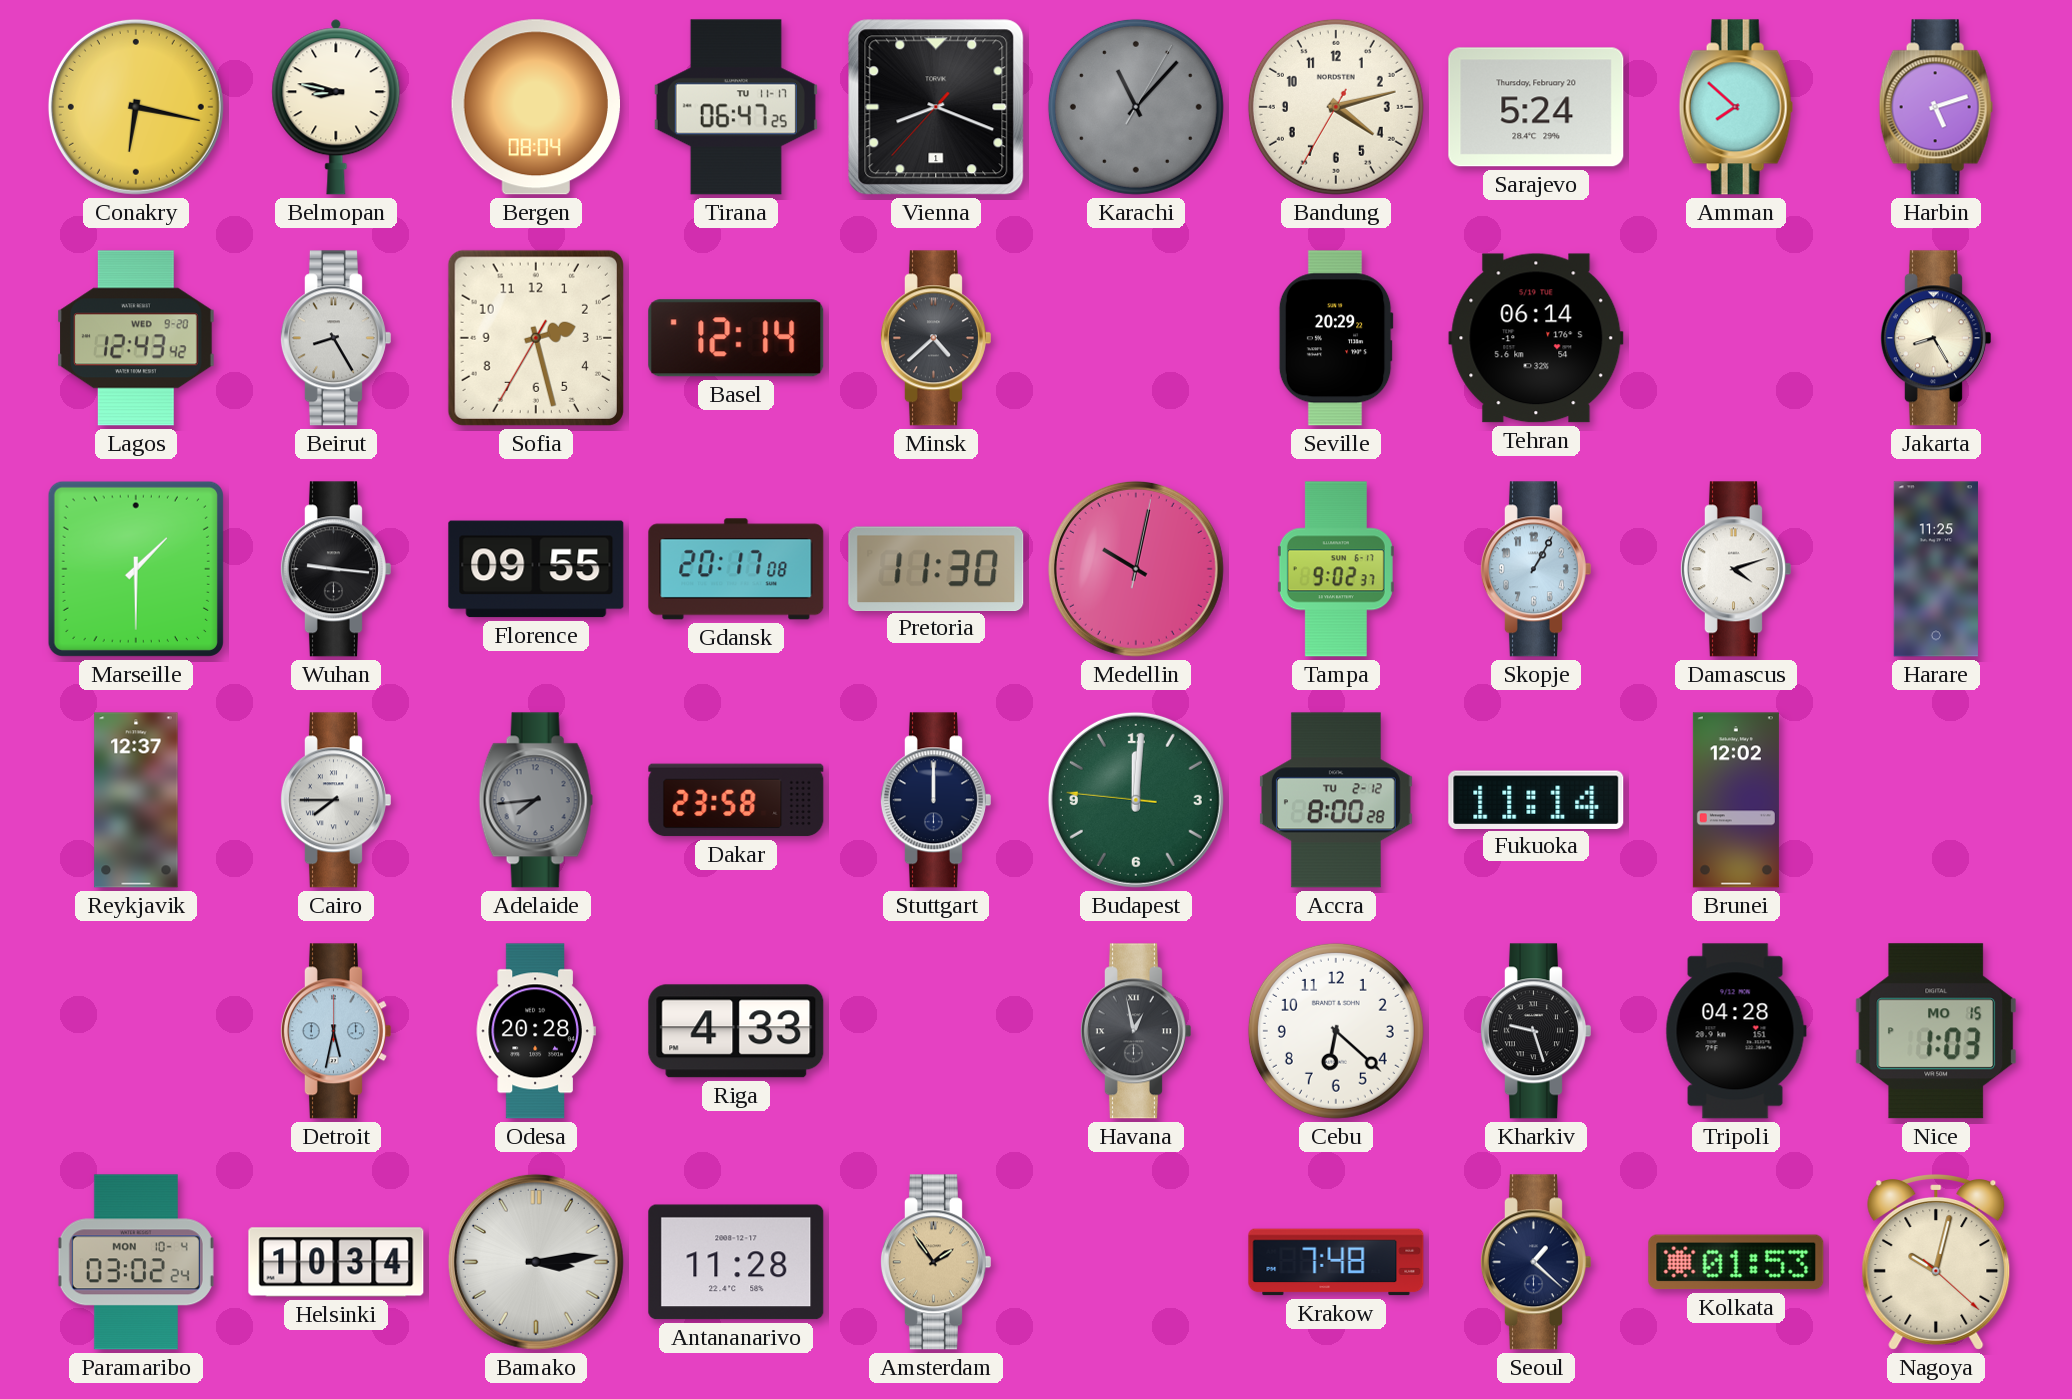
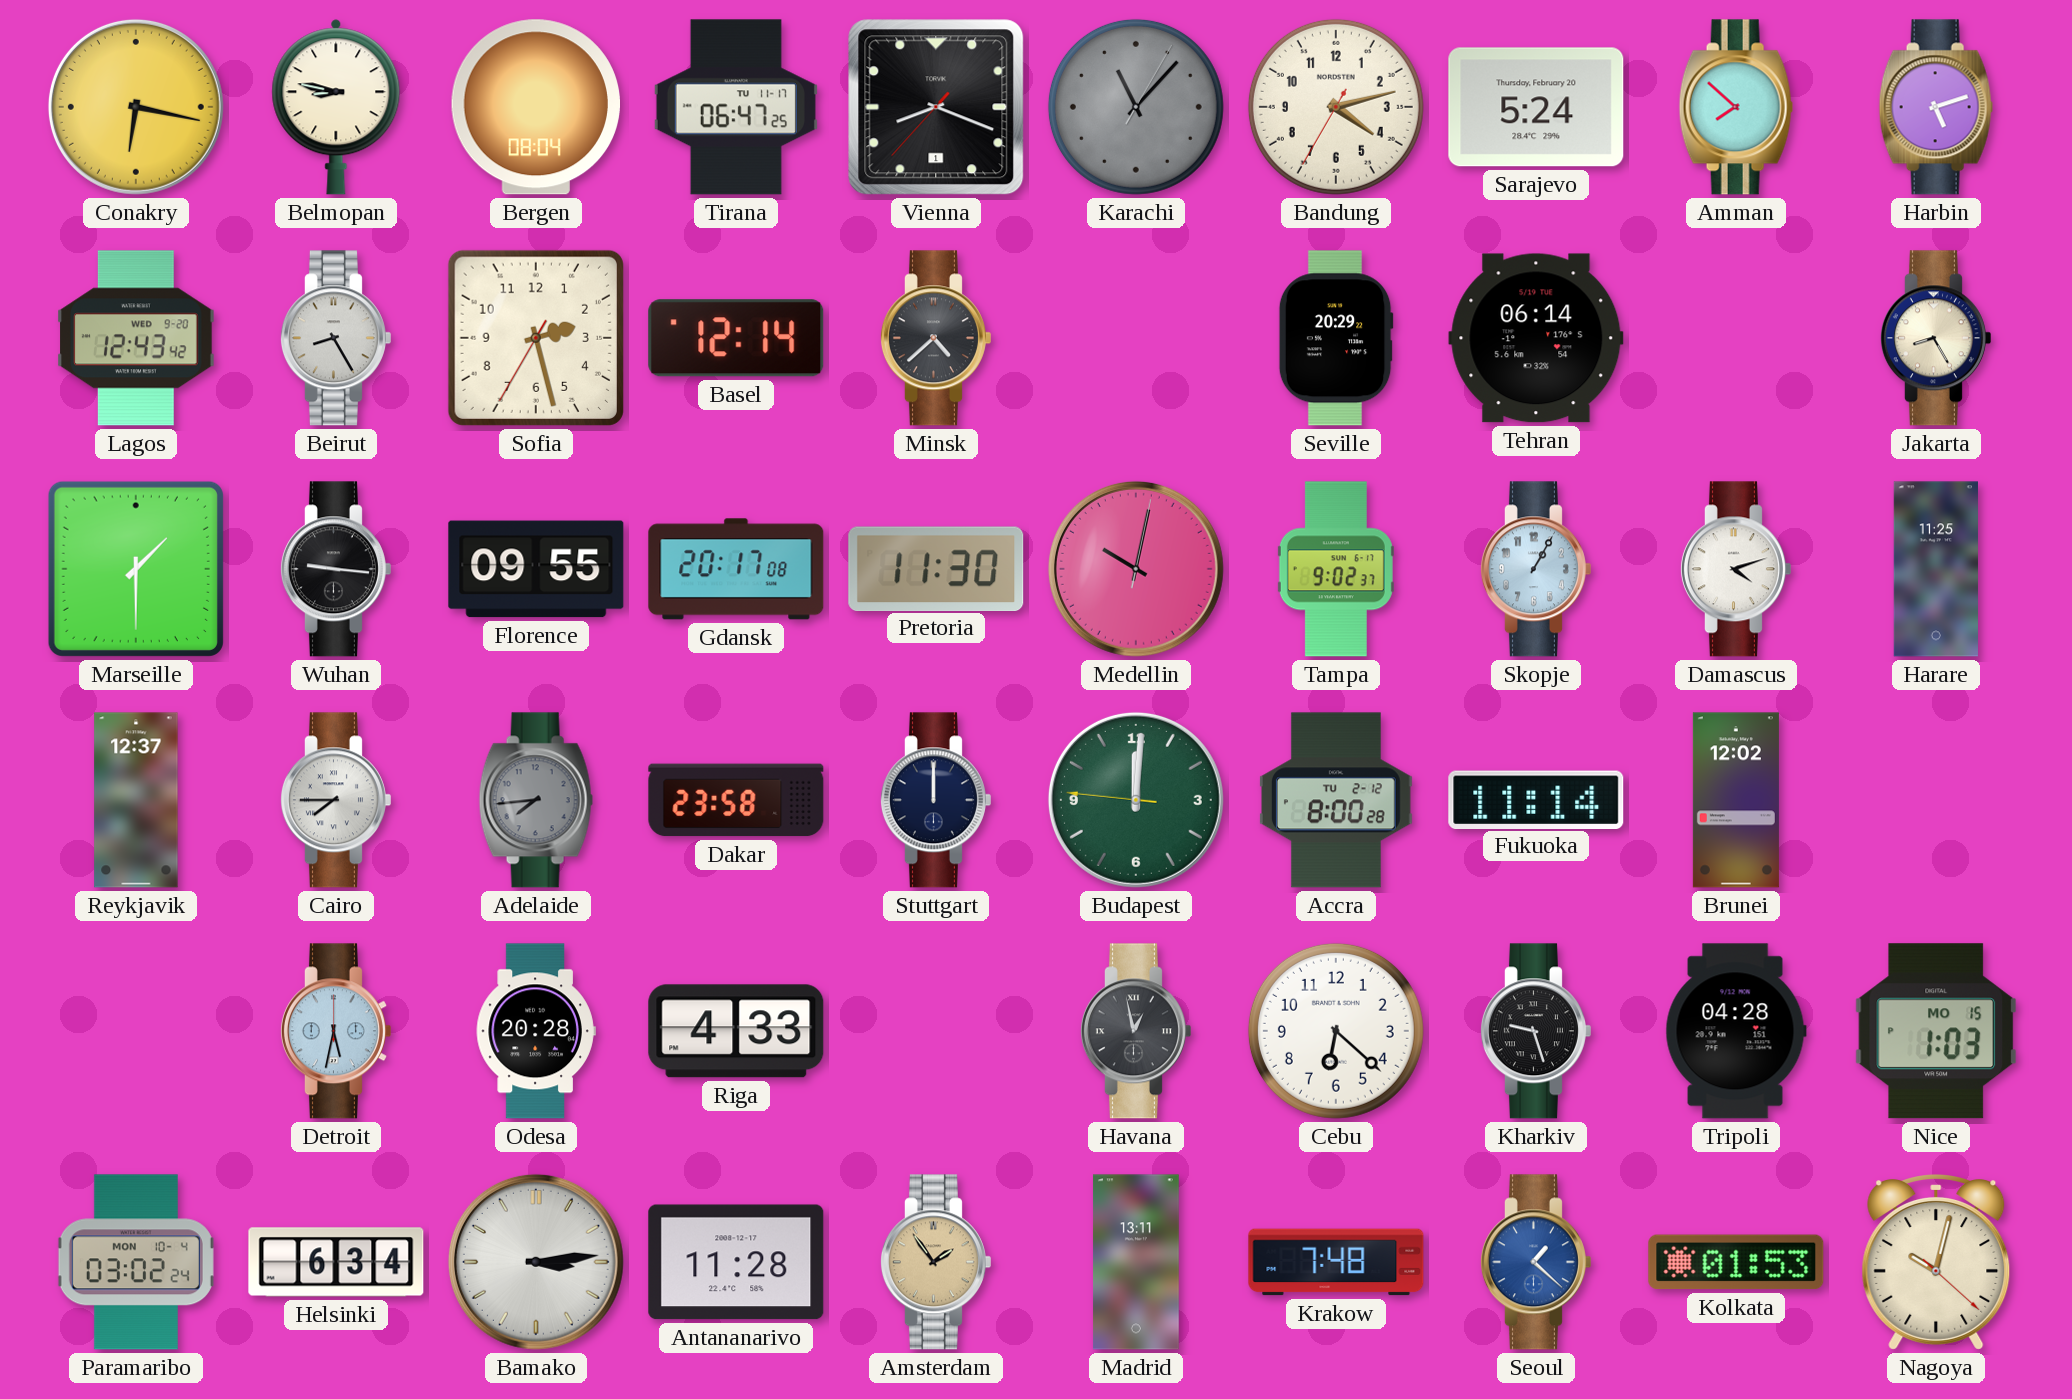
Helsinki: 10:34 -> 6:34
Madrid: none -> 13:11
Seoul dial: navy -> blue
